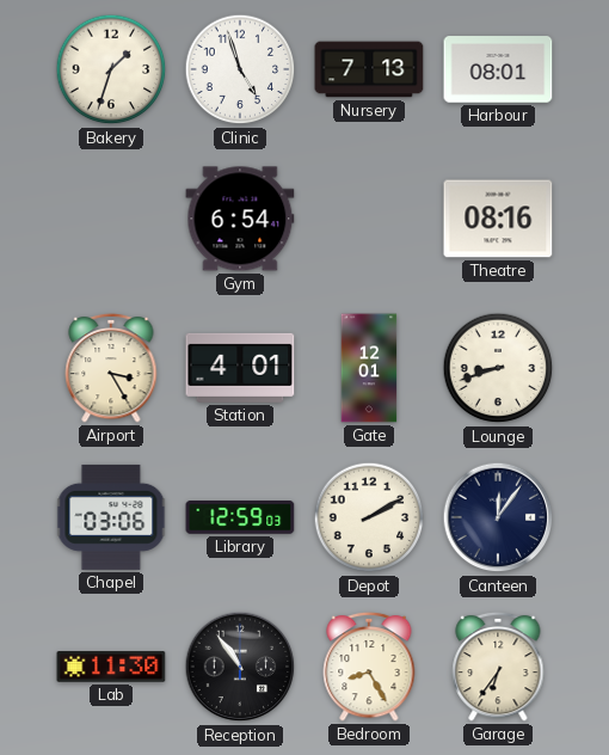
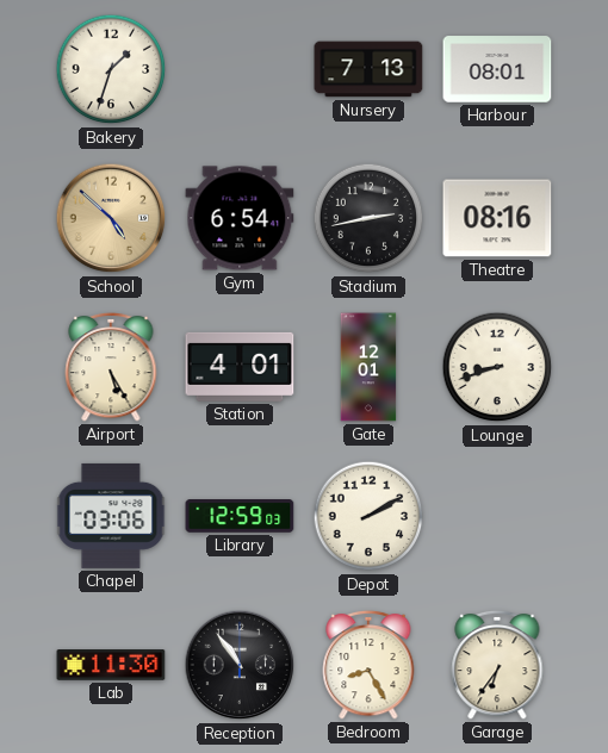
Clinic: 4:57 -> none
School: none -> 4:52
Stadium: none -> 2:43
Airport: 3:25 -> 5:25
Canteen: 12:06 -> none
